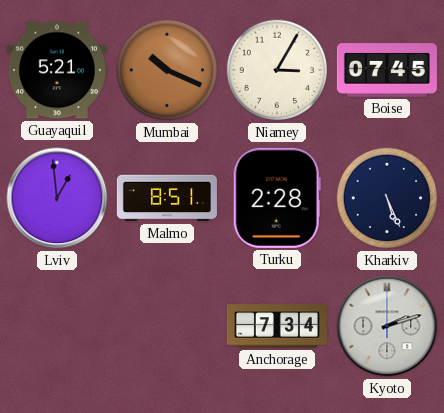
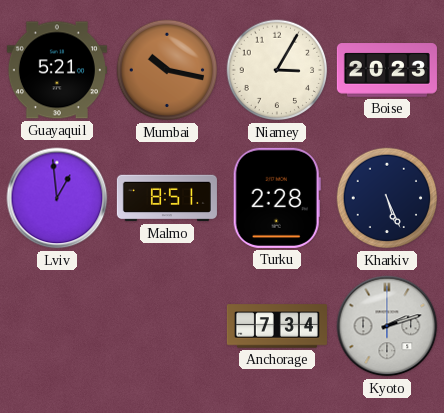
Mumbai: 10:19 -> 10:17
Boise: 07:45 -> 20:23
